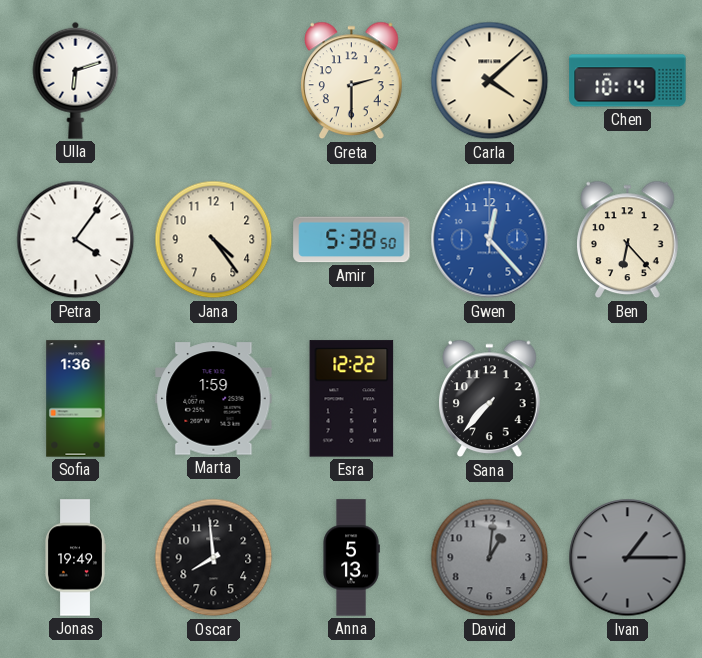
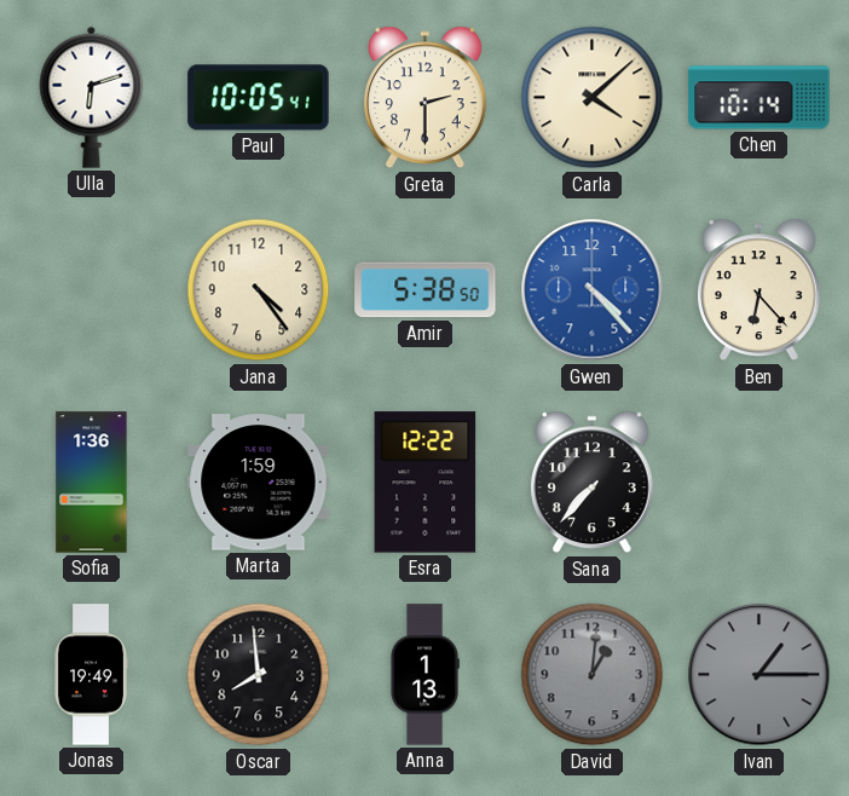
Paul: none -> 10:05
Petra: 4:06 -> none
Gwen: 12:23 -> 4:23
Anna: 5:13 -> 1:13
